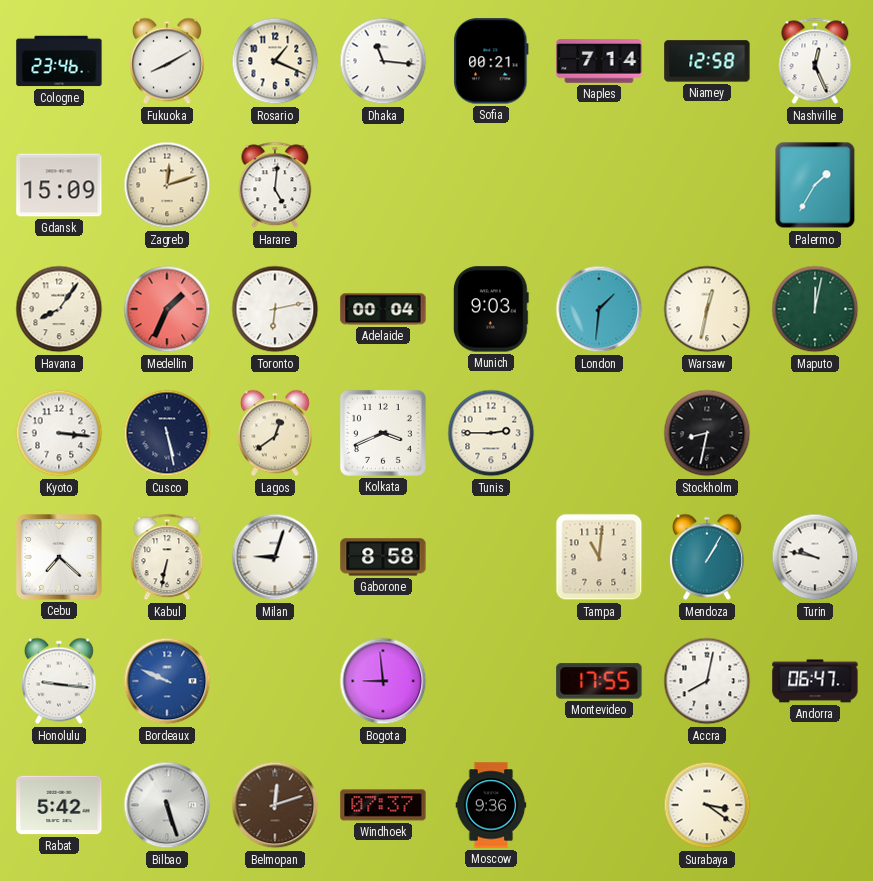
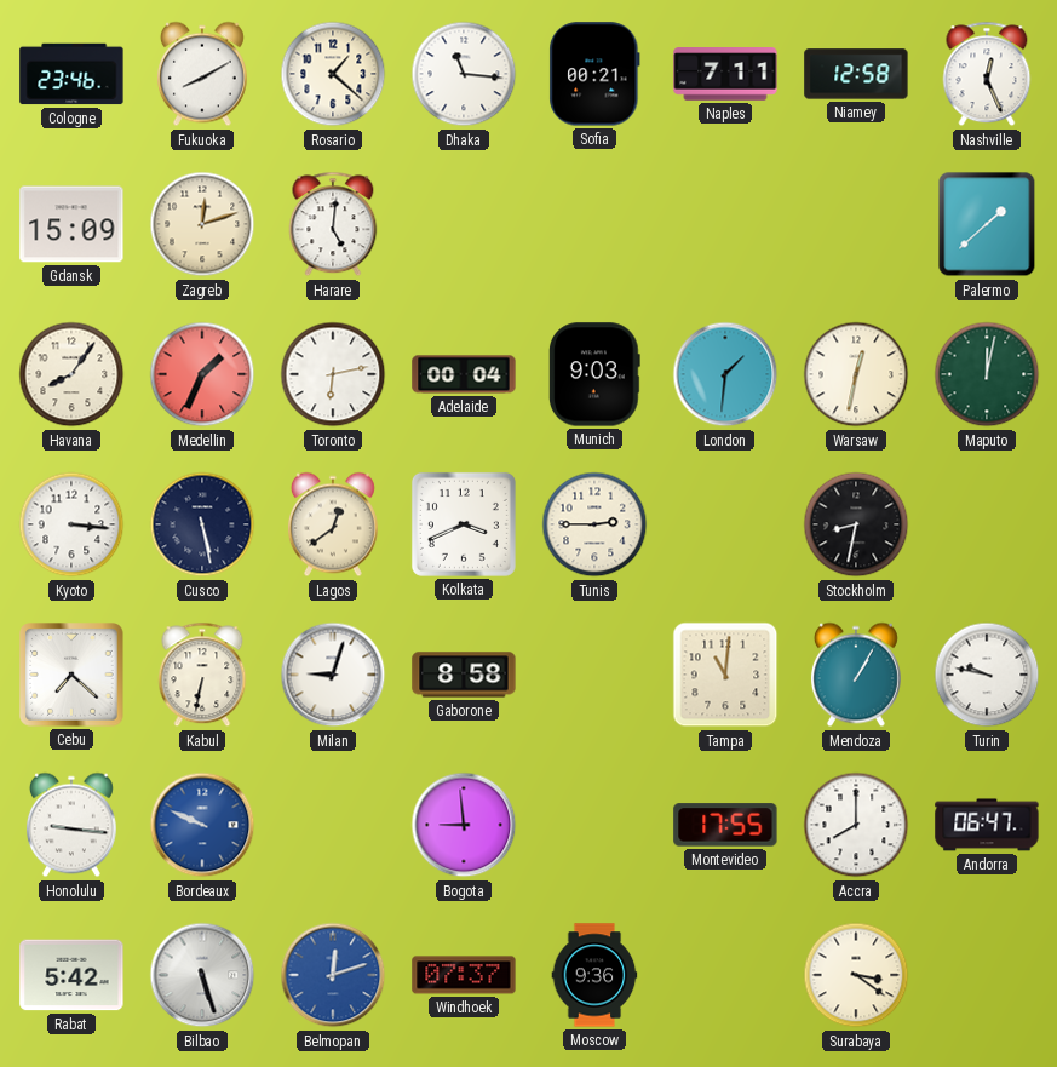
Rosario: 1:19 -> 1:22
Naples: 7:14 -> 7:11
Palermo: 1:35 -> 1:38
Accra: 8:02 -> 8:00
Belmopan dial: brown -> blue
